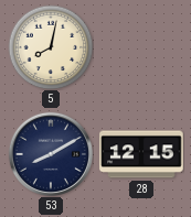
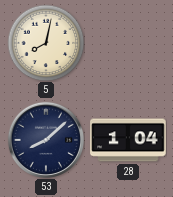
53: 8:10 -> 8:08
28: 12:15 -> 1:04
